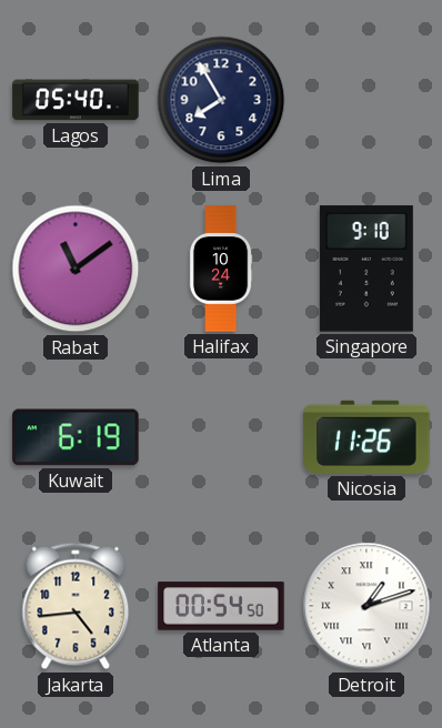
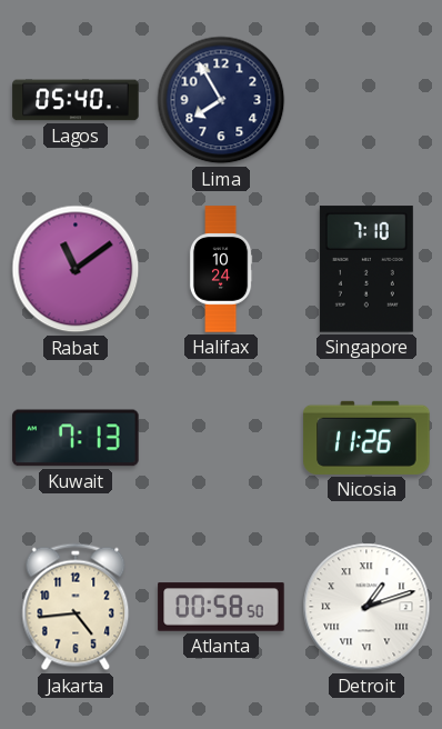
Singapore: 9:10 -> 7:10
Kuwait: 6:19 -> 7:13
Atlanta: 00:54 -> 00:58
